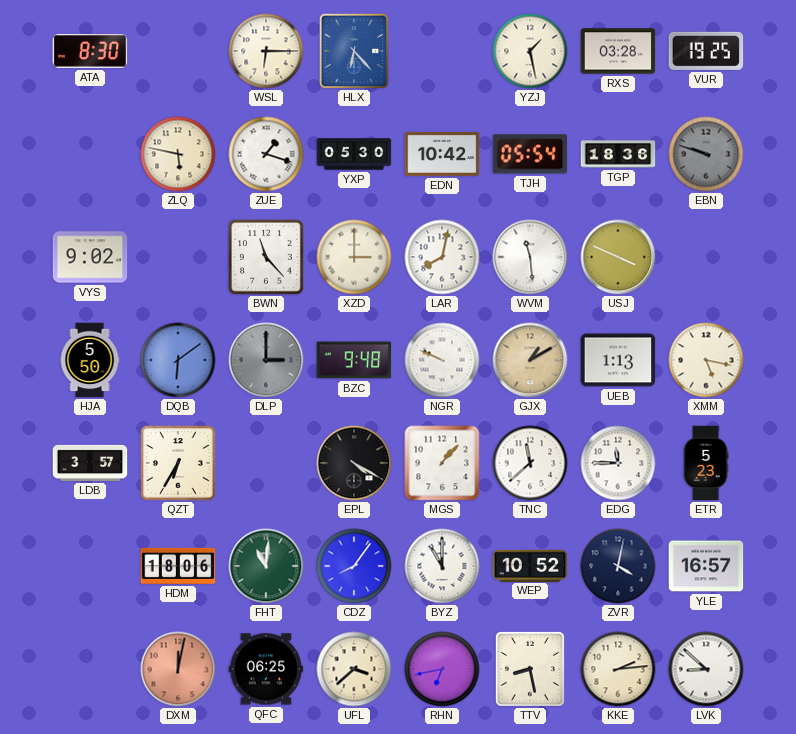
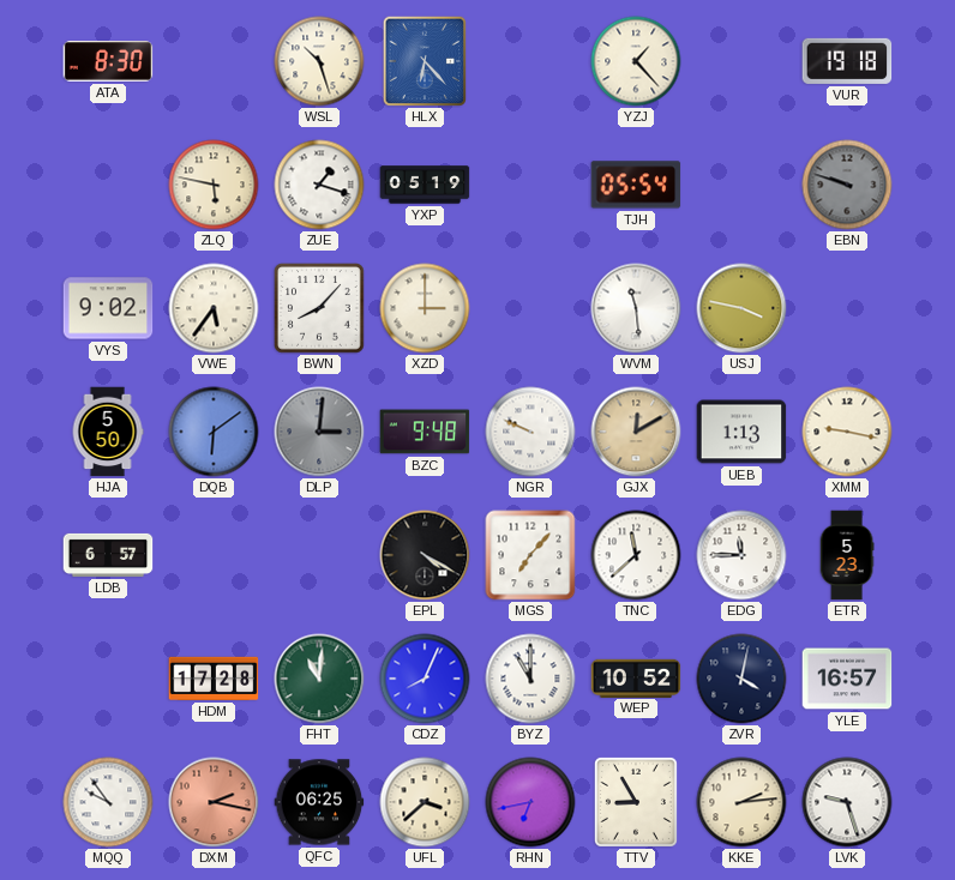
WSL: 6:15 -> 10:27
YZJ: 1:28 -> 1:23
RXS: 03:28 -> none
VUR: 19:25 -> 19:18
YXP: 05:30 -> 05:19
EDN: 10:42 -> none
TGP: 18:36 -> none
VWE: none -> 5:36
BWN: 11:23 -> 8:07
LAR: 8:02 -> none
USJ: 3:49 -> 3:47
DLP: 3:00 -> 3:01
GJX: 1:10 -> 12:10
XMM: 5:17 -> 9:17
LDB: 3:57 -> 6:57
QZT: 6:35 -> none
MGS: 1:07 -> 7:07
HDM: 18:06 -> 17:28
CDZ: 8:06 -> 8:04
MQQ: none -> 9:54
DXM: 12:02 -> 2:17
TTV: 8:28 -> 8:55
LVK: 8:52 -> 9:27
